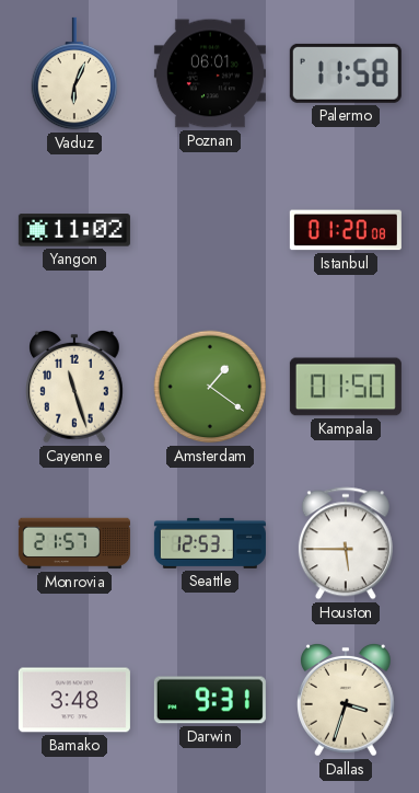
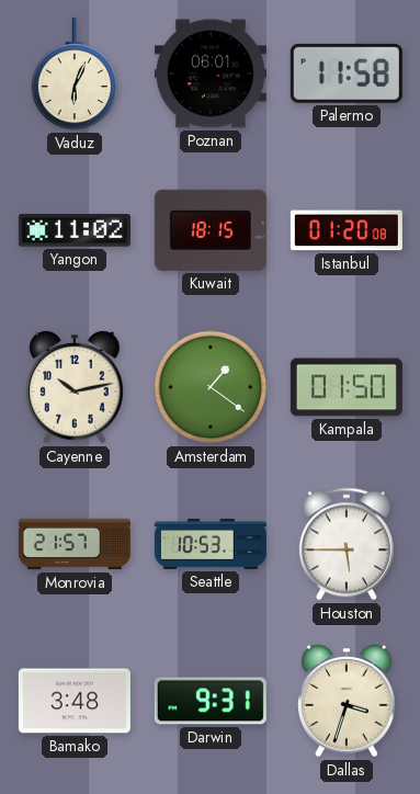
Kuwait: none -> 18:15
Cayenne: 11:27 -> 10:13
Seattle: 12:53 -> 10:53
